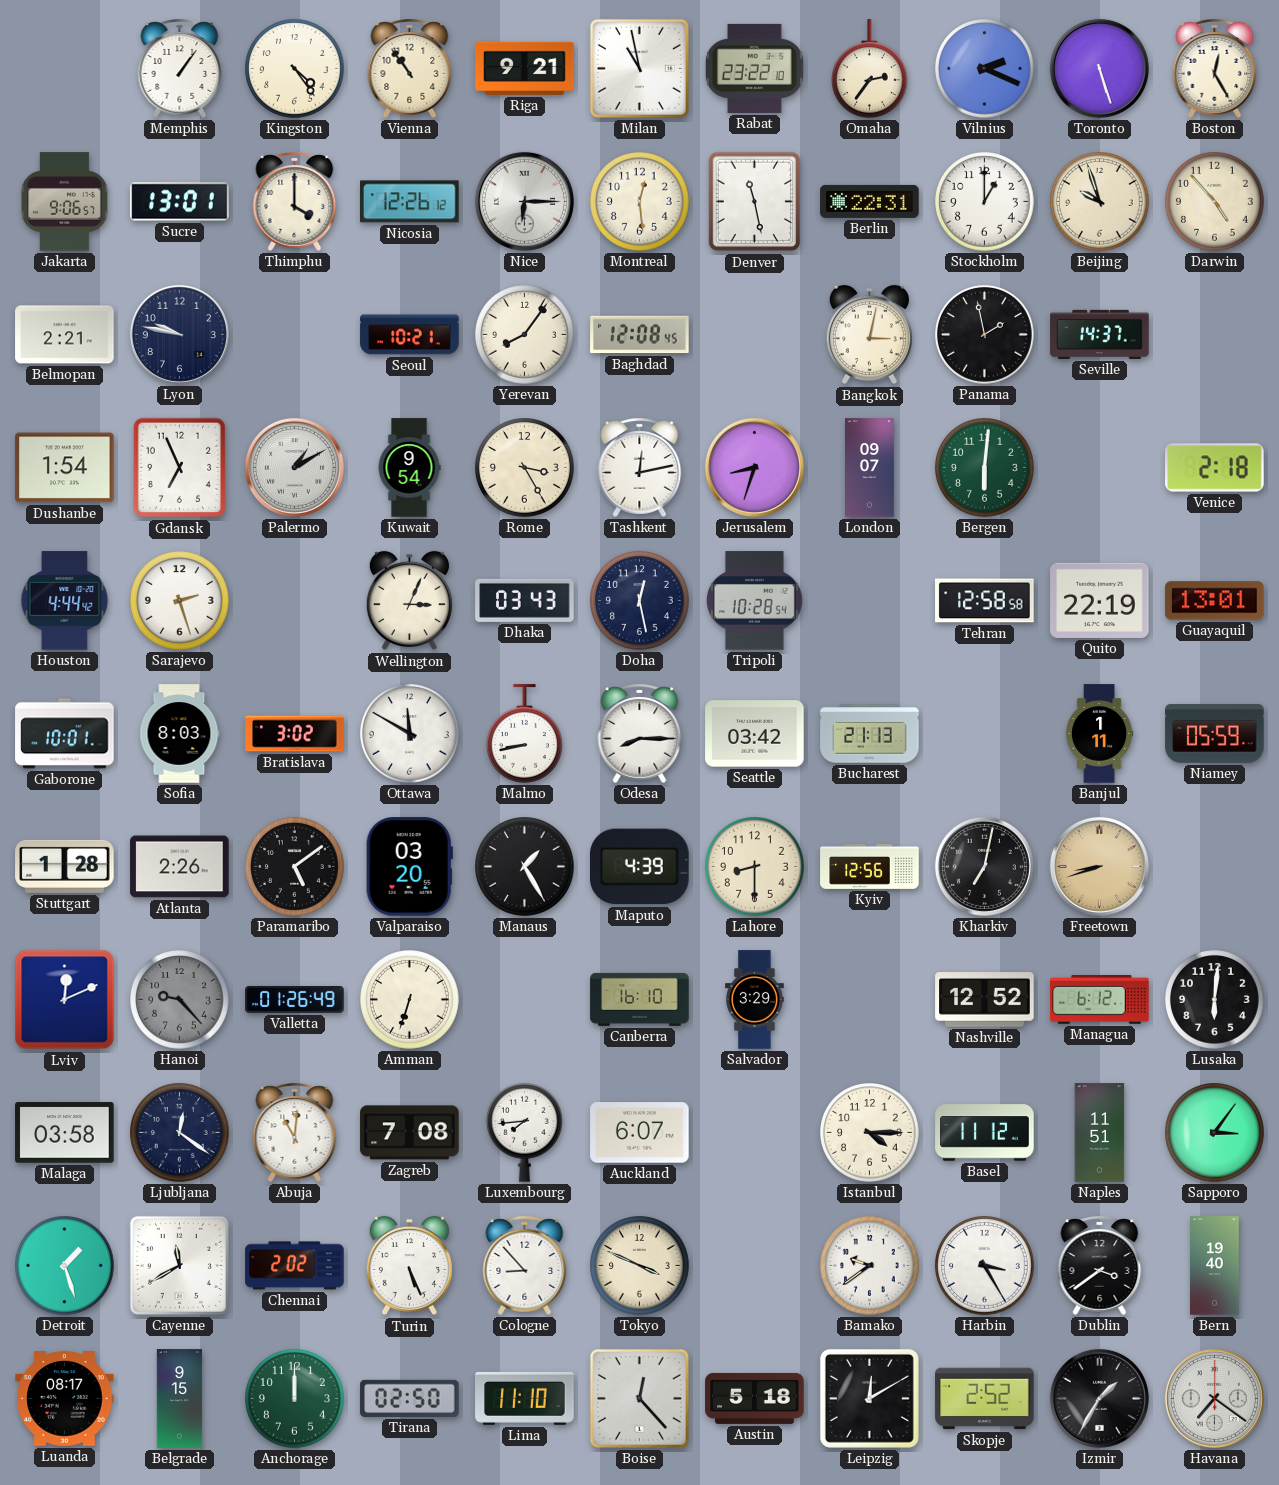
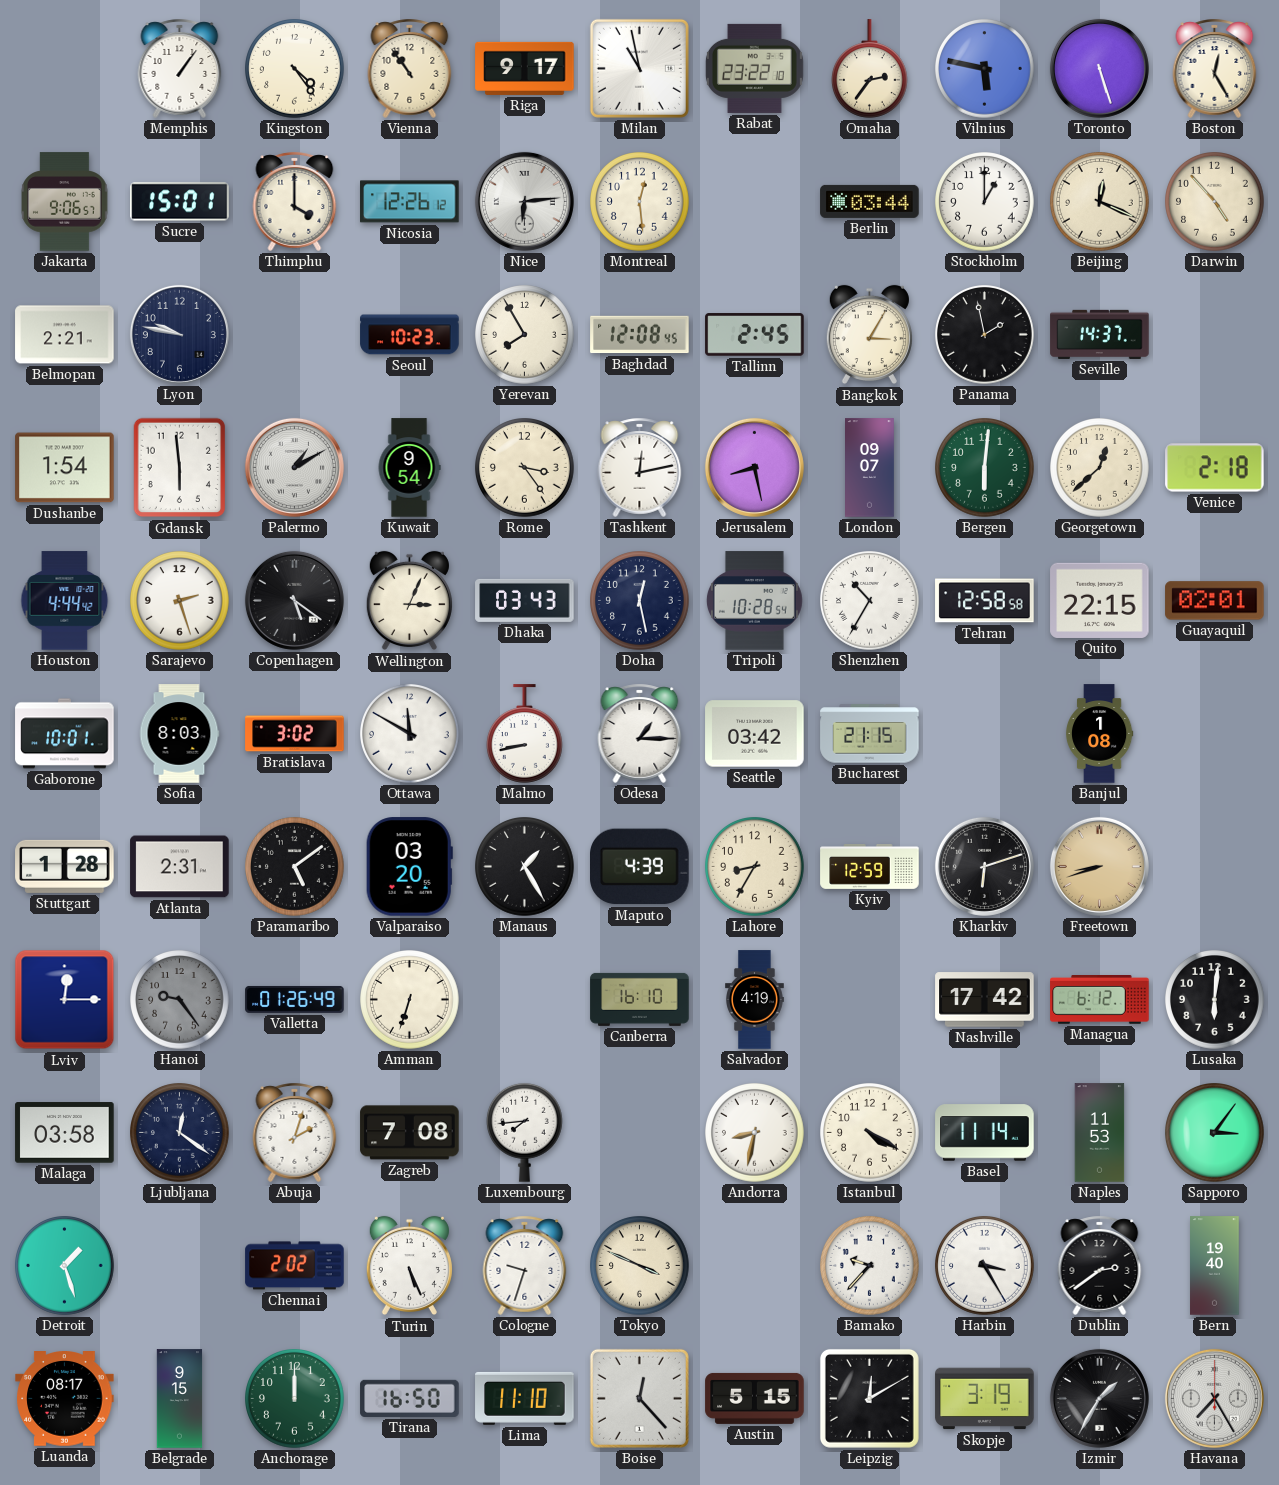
Riga: 9:21 -> 9:17
Vilnius: 2:19 -> 5:47
Sucre: 13:01 -> 15:01
Nice: 6:15 -> 6:14
Denver: 11:28 -> none
Berlin: 22:31 -> 03:44
Beijing: 9:57 -> 12:19
Seoul: 10:21 -> 10:23
Yerevan: 8:06 -> 7:55
Tallinn: none -> 2:45
Bangkok: 3:02 -> 3:05
Gdansk: 6:56 -> 5:59
Rome: 3:25 -> 3:24
Jerusalem: 8:33 -> 8:28
Georgetown: none -> 12:38
Copenhagen: none -> 5:21
Shenzhen: none -> 10:35
Quito: 22:19 -> 22:15
Guayaquil: 13:01 -> 02:01
Odesa: 8:15 -> 1:15
Bucharest: 21:13 -> 21:15
Banjul: 1:11 -> 1:08
Niamey: 05:59 -> none
Atlanta: 2:26 -> 2:31
Lahore: 8:30 -> 8:35
Kyiv: 12:56 -> 12:59
Kharkiv: 7:02 -> 6:12
Lviv: 12:11 -> 12:15
Hanoi: 9:23 -> 9:24
Salvador: 3:29 -> 4:19
Nashville: 12:52 -> 17:42
Abuja: 11:01 -> 2:03
Auckland: 6:07 -> none
Andorra: none -> 8:32
Istanbul: 4:15 -> 4:20
Basel: 11:12 -> 11:14
Naples: 11:51 -> 11:53
Cayenne: 11:40 -> none
Cologne: 8:53 -> 9:33
Bamako: 9:39 -> 9:37
Dublin: 3:39 -> 2:39
Tirana: 02:50 -> 16:50
Austin: 5:18 -> 5:15
Skopje: 2:52 -> 3:19
Havana: 7:21 -> 7:25
